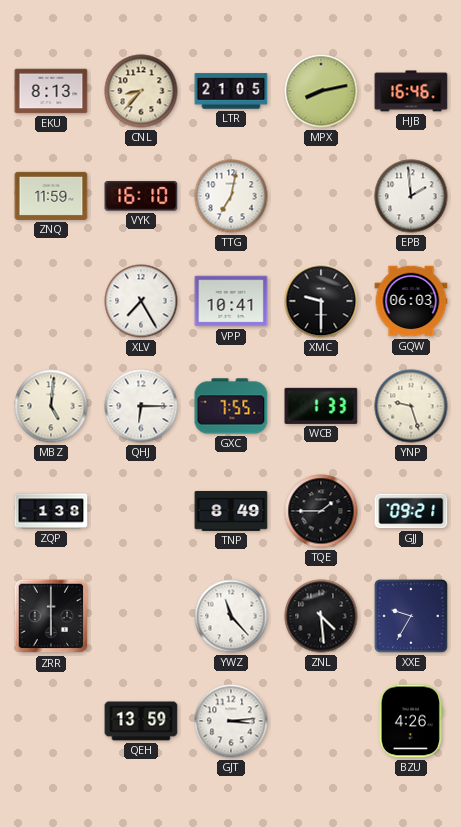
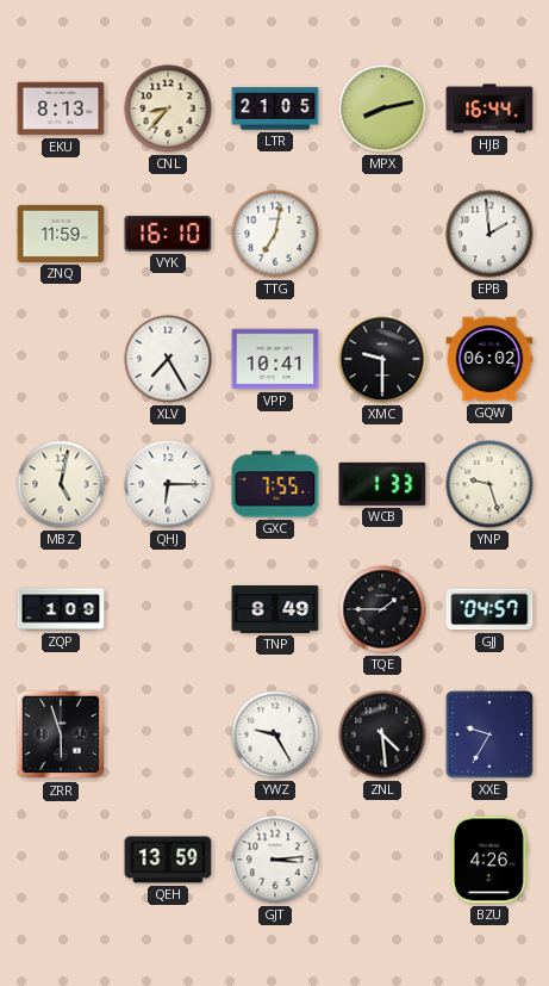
HJB: 16:46 -> 16:44
GQW: 06:03 -> 06:02
MBZ: 5:01 -> 5:02
ZQP: 1:38 -> 1:09
GJJ: 09:21 -> 04:57
ZRR: 6:00 -> 5:57
YWZ: 11:23 -> 9:25
